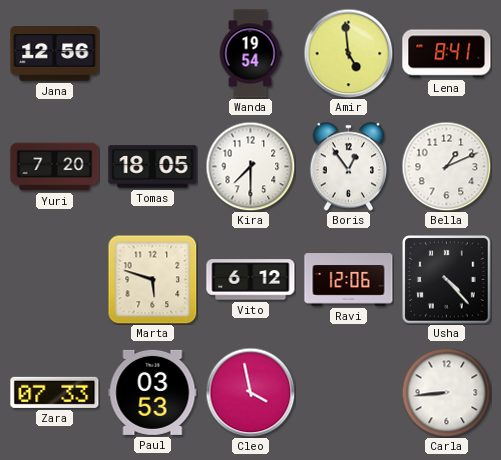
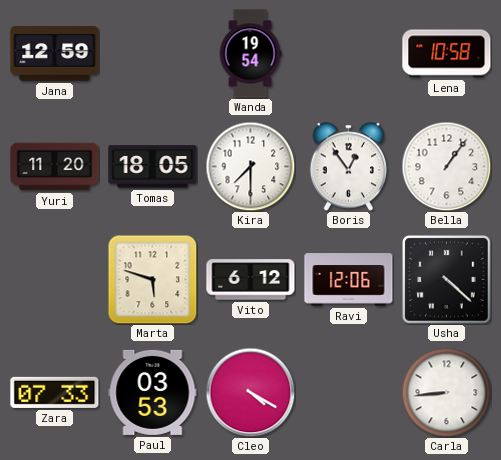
Jana: 12:56 -> 12:59
Amir: 4:59 -> none
Lena: 8:41 -> 10:58
Yuri: 7:20 -> 11:20
Bella: 1:11 -> 1:06
Usha: 4:23 -> 4:22
Cleo: 3:58 -> 4:20
